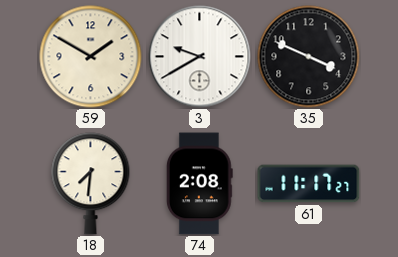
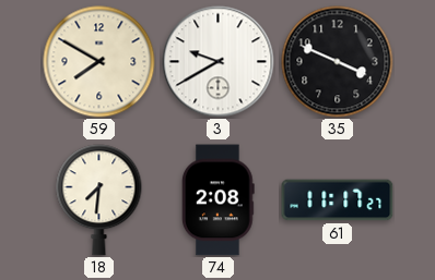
59: 1:50 -> 7:50
